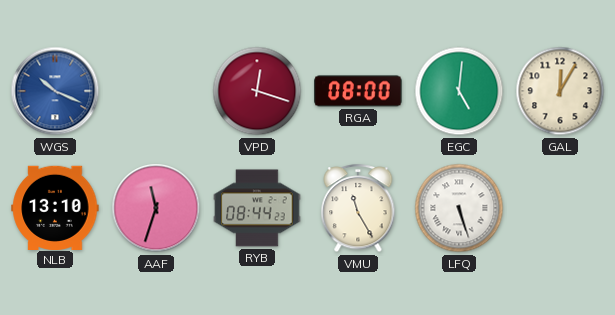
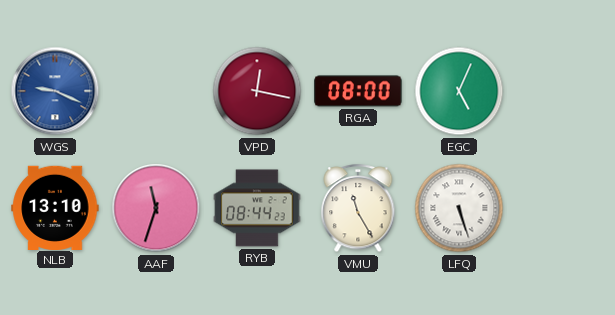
WGS: 10:19 -> 9:19
VPD: 12:18 -> 12:17
EGC: 5:01 -> 5:04
GAL: 12:05 -> none
